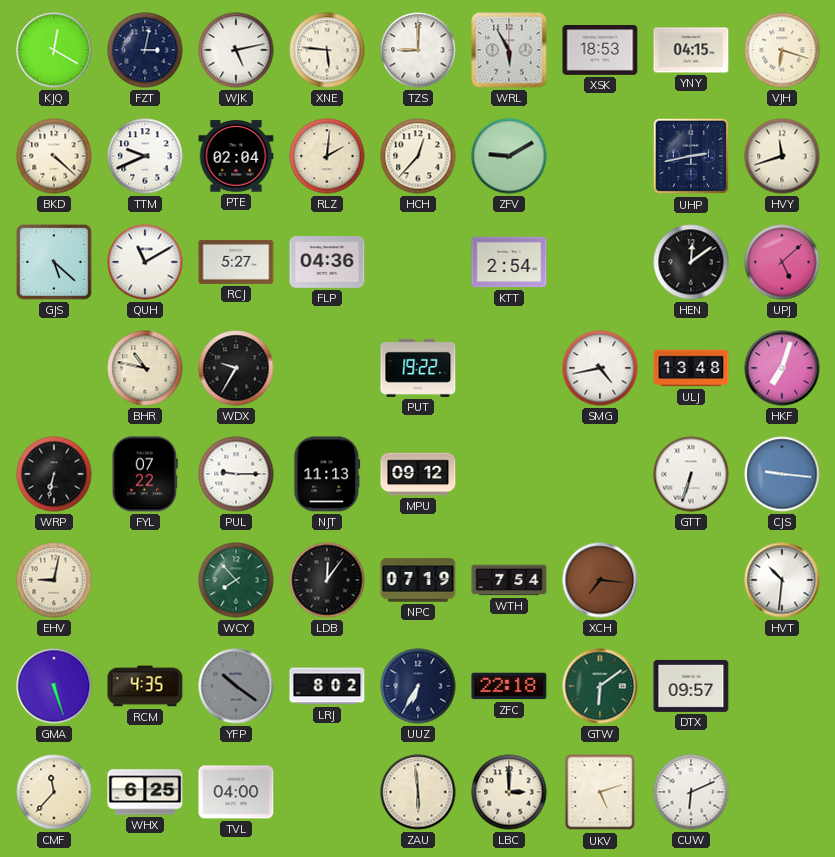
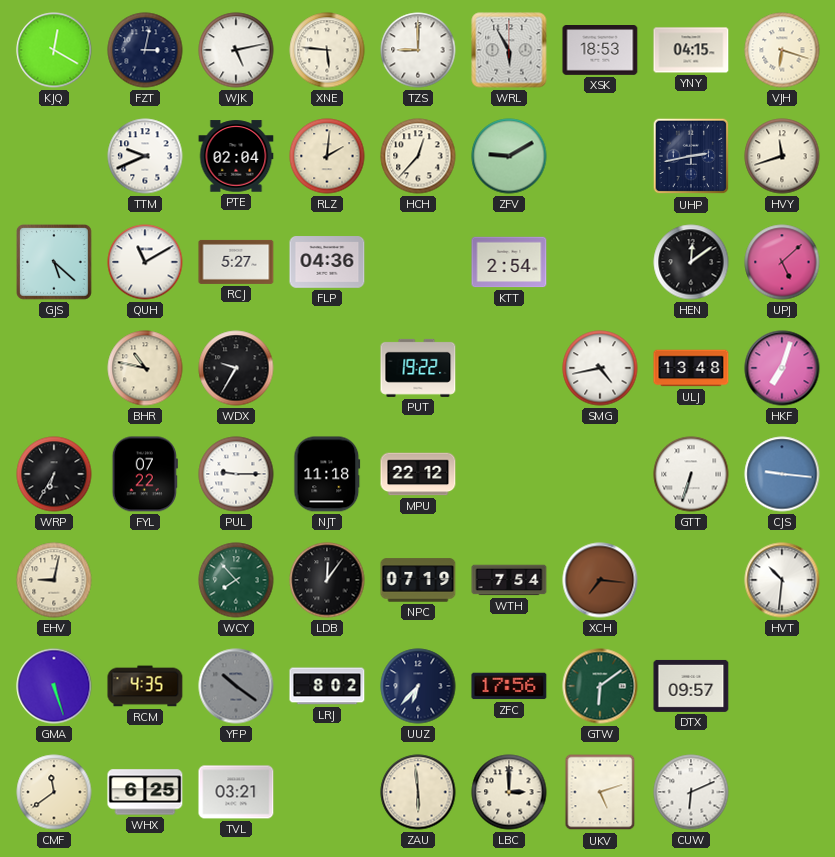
BKD: 4:22 -> none
WRP: 6:32 -> 6:35
NJT: 11:13 -> 11:18
MPU: 09:12 -> 22:12
UUZ: 6:35 -> 6:37
ZFC: 22:18 -> 17:56
CMF: 11:37 -> 11:39
TVL: 04:00 -> 03:21
